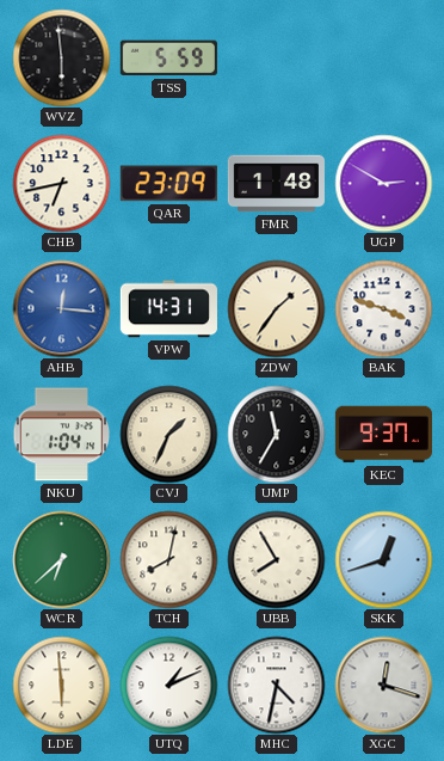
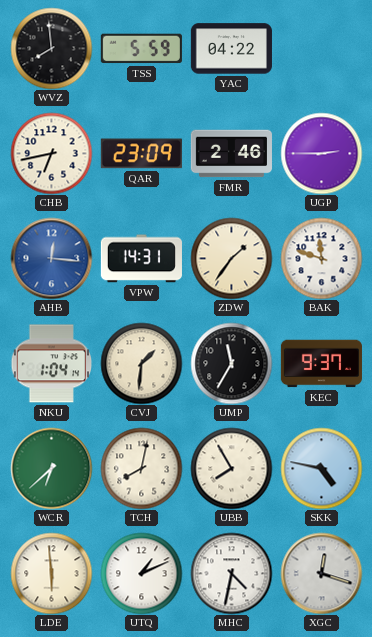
WVZ: 5:59 -> 7:59
YAC: none -> 04:22
FMR: 1:48 -> 2:46
UGP: 2:50 -> 2:45
BAK: 3:48 -> 11:48
CVJ: 1:34 -> 1:31
SKK: 12:42 -> 4:47
